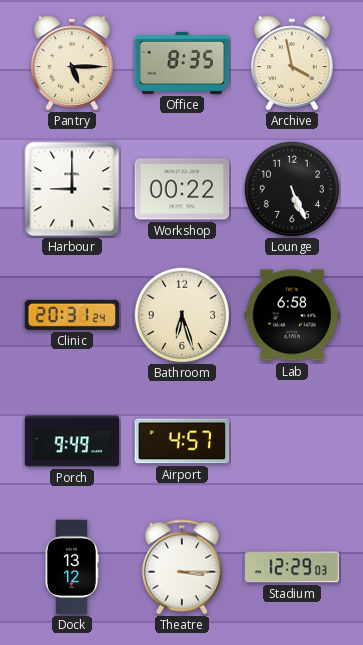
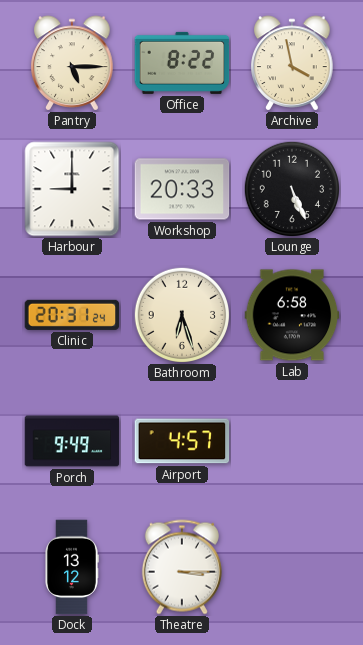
Office: 8:35 -> 8:22
Workshop: 00:22 -> 20:33
Stadium: 12:29 -> none
